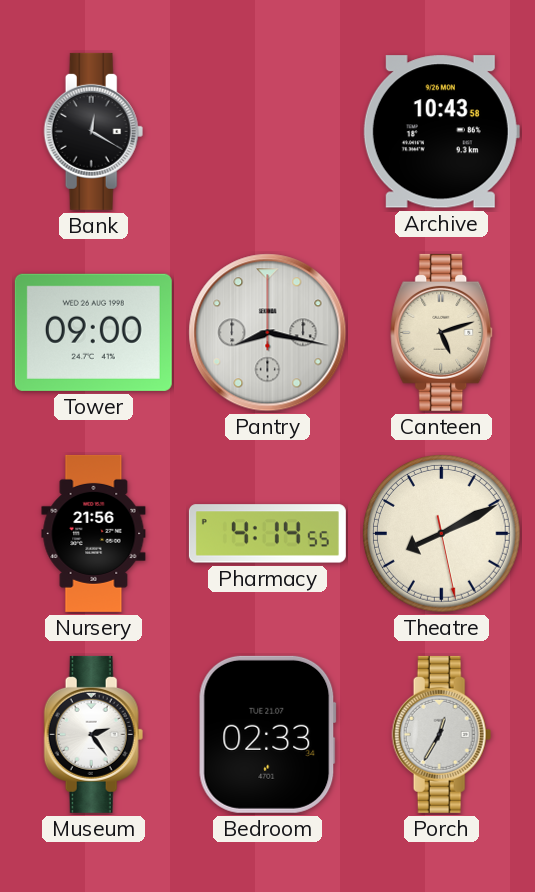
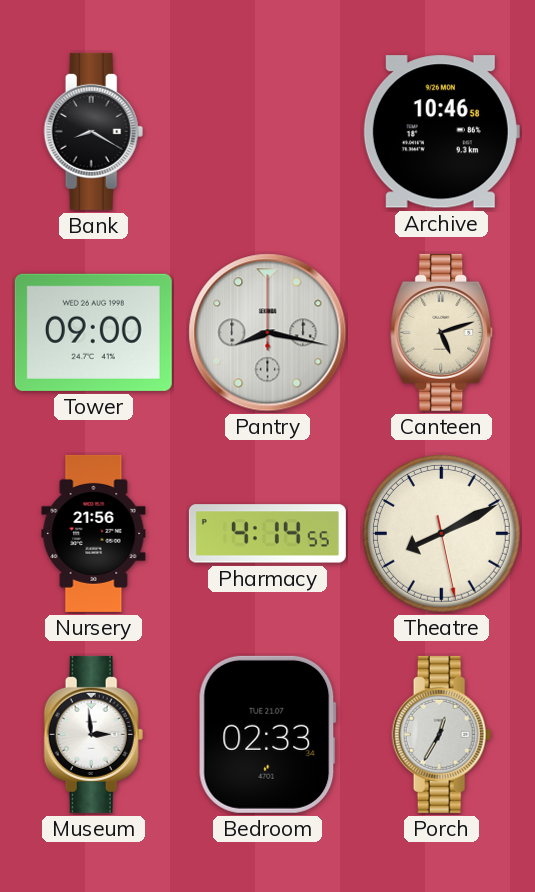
Bank: 12:20 -> 8:20
Archive: 10:43 -> 10:46
Museum: 2:24 -> 2:59
